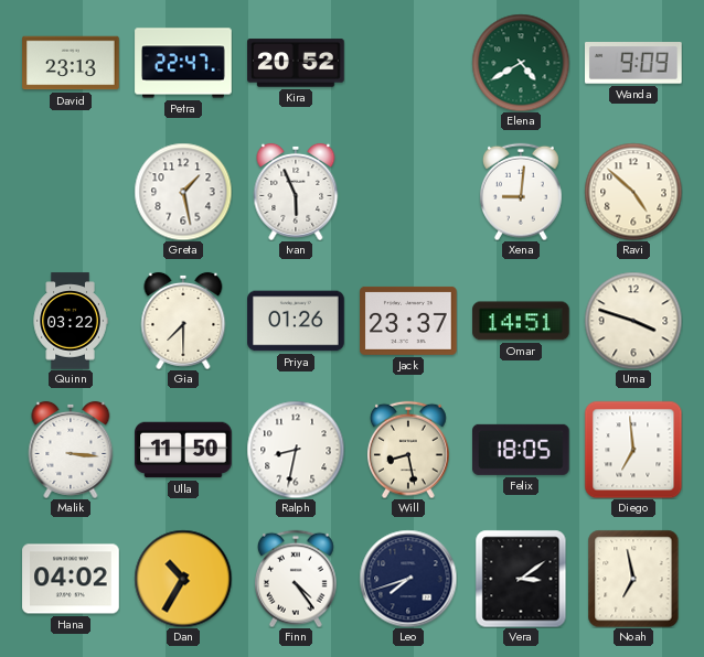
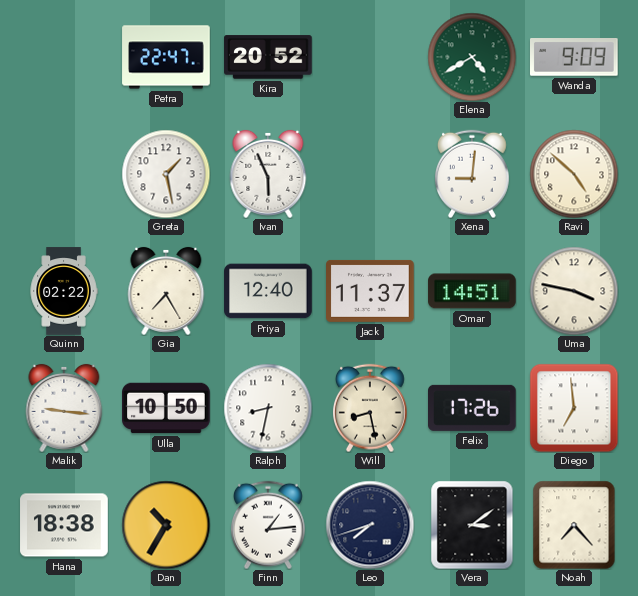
David: 23:13 -> none
Quinn: 03:22 -> 02:22
Gia: 7:30 -> 7:25
Priya: 01:26 -> 12:40
Jack: 23:37 -> 11:37
Uma: 3:48 -> 3:47
Malik: 3:16 -> 9:16
Ulla: 11:50 -> 10:50
Felix: 18:05 -> 17:26
Hana: 04:02 -> 18:38
Finn: 4:24 -> 1:14
Noah: 6:58 -> 7:23
